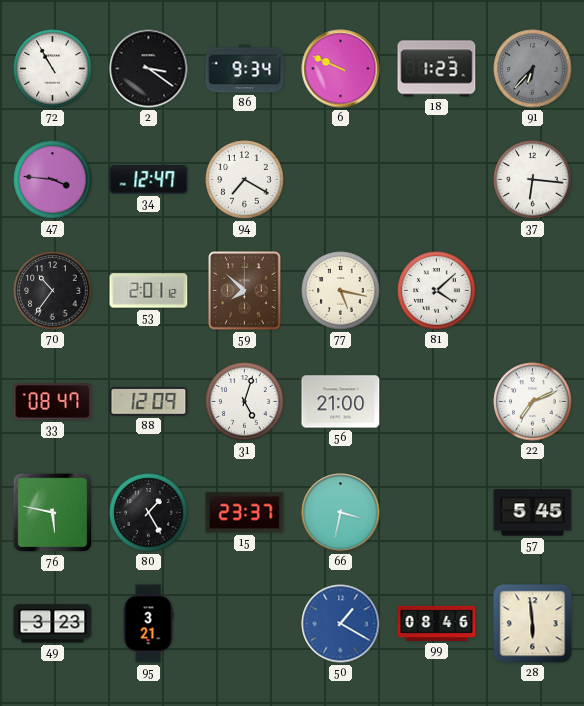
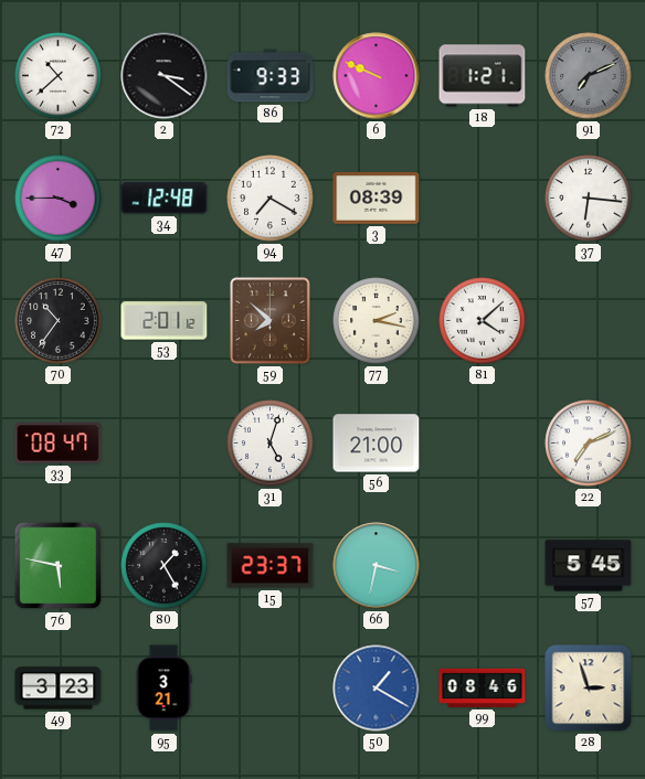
72: 10:55 -> 10:38
86: 9:34 -> 9:33
18: 1:23 -> 1:21
91: 6:37 -> 7:11
47: 3:46 -> 3:45
34: 12:47 -> 12:48
3: none -> 08:39
77: 5:17 -> 2:17
88: 12:09 -> none
28: 5:59 -> 2:57
